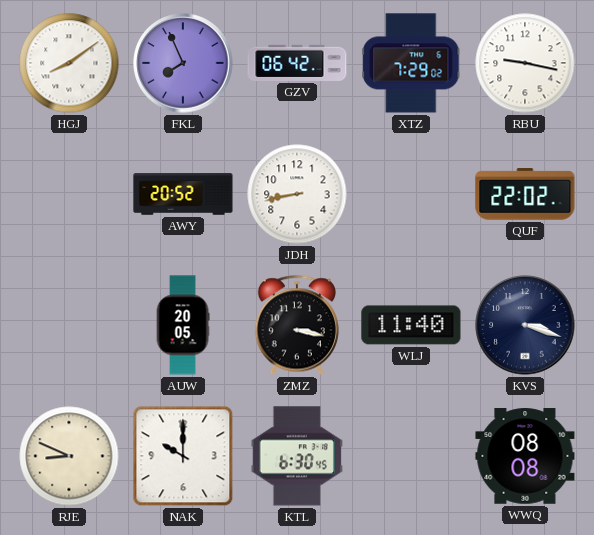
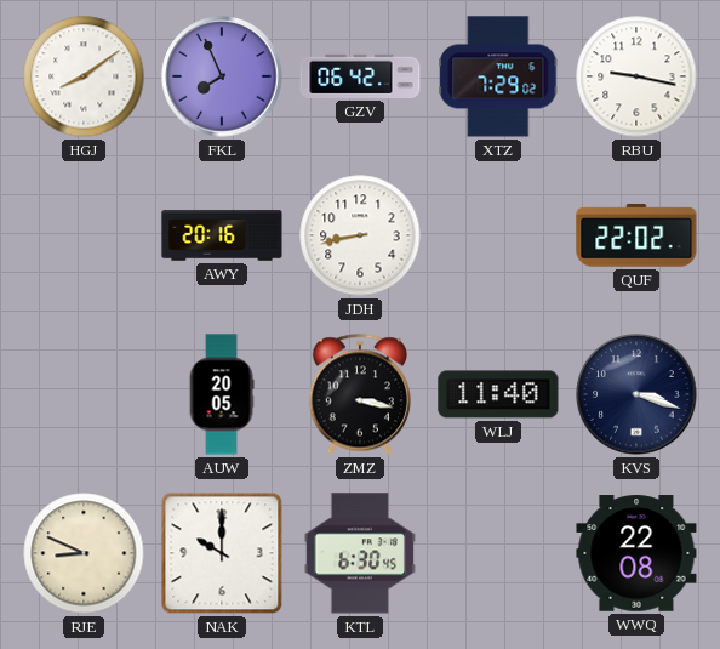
AWY: 20:52 -> 20:16
WWQ: 08:08 -> 22:08
